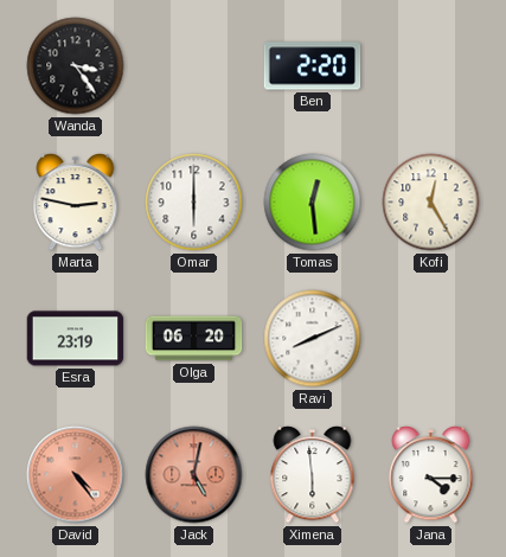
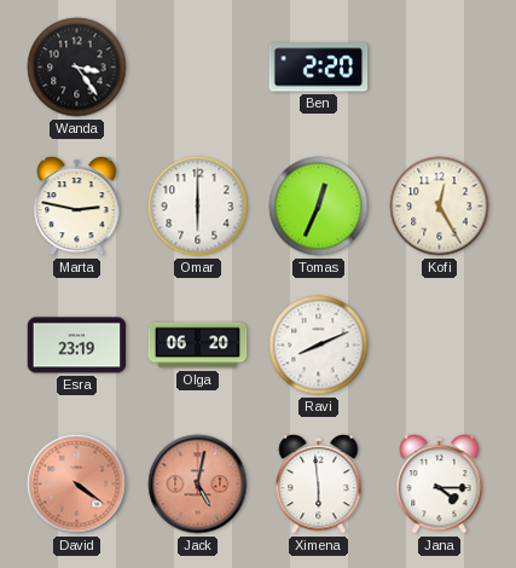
Tomas: 12:29 -> 12:34
David: 4:24 -> 4:21
